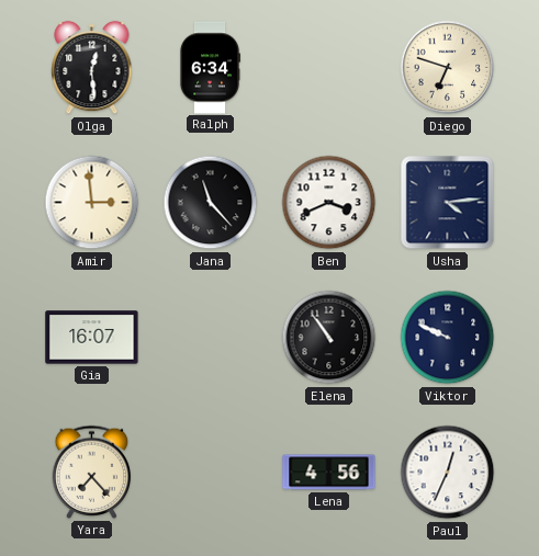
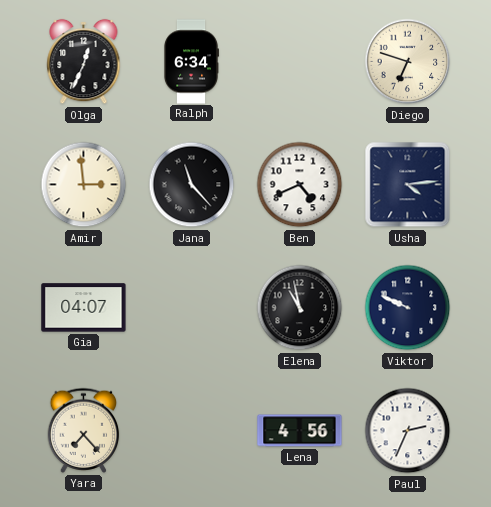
Olga: 12:29 -> 12:34
Ben: 3:41 -> 4:41
Gia: 16:07 -> 04:07
Elena: 10:54 -> 10:58
Paul: 12:34 -> 2:34
